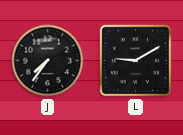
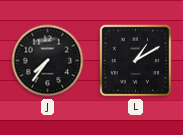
L: 9:10 -> 1:10
